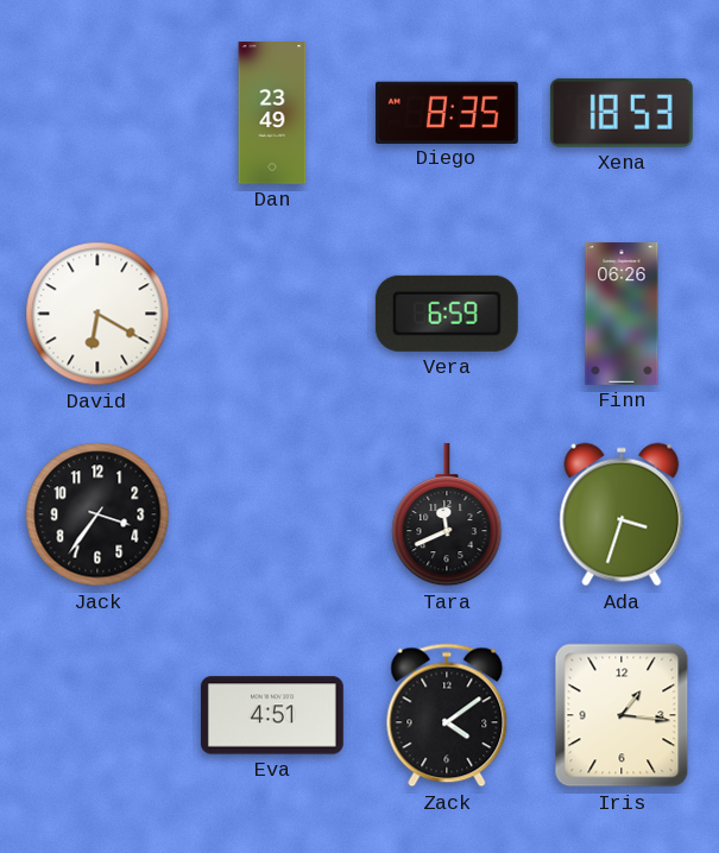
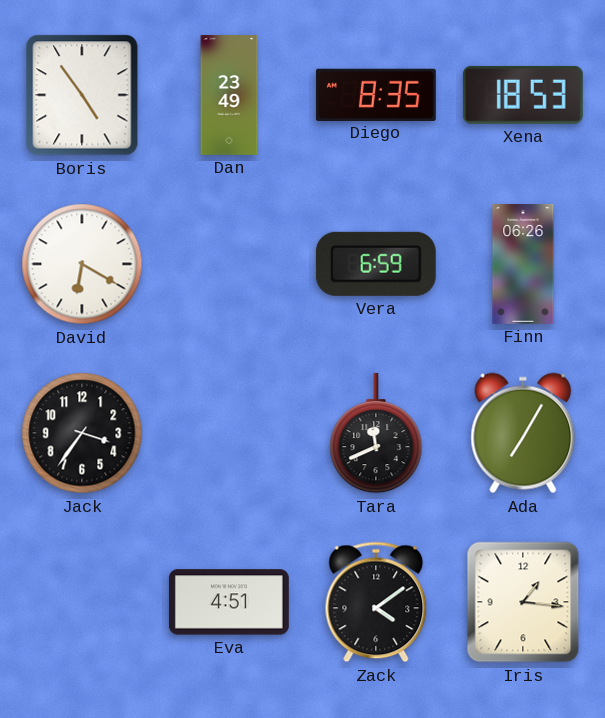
Boris: none -> 4:54
Ada: 3:33 -> 7:05
